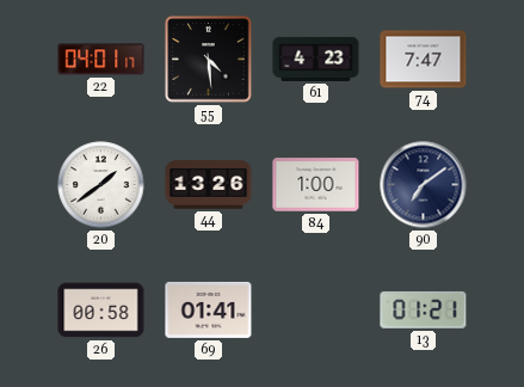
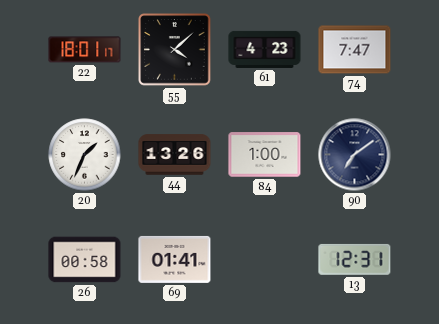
22: 04:01 -> 18:01
55: 4:29 -> 4:08
20: 1:39 -> 1:34
13: 01:21 -> 12:31
